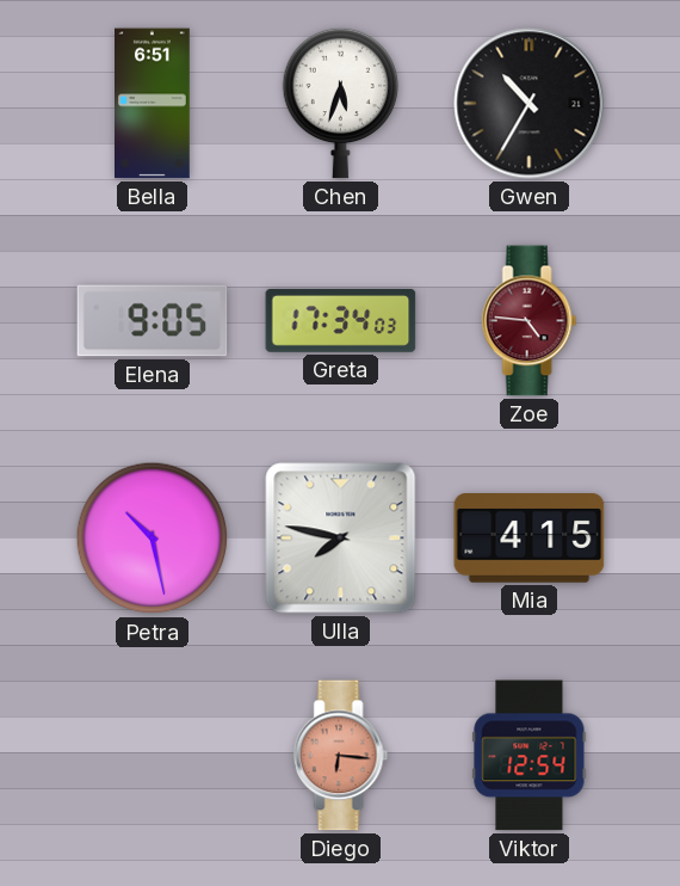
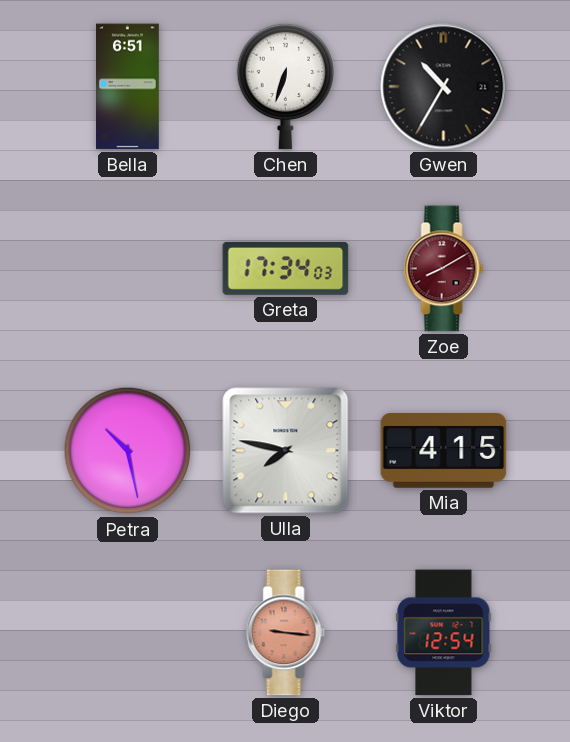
Chen: 5:33 -> 6:33
Elena: 9:05 -> none
Zoe: 4:46 -> 8:10
Diego: 6:16 -> 9:16
